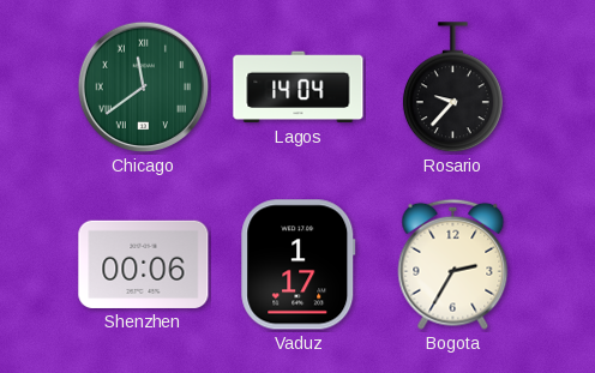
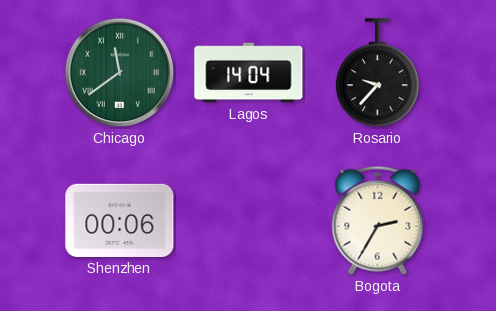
Vaduz: 1:17 -> none
